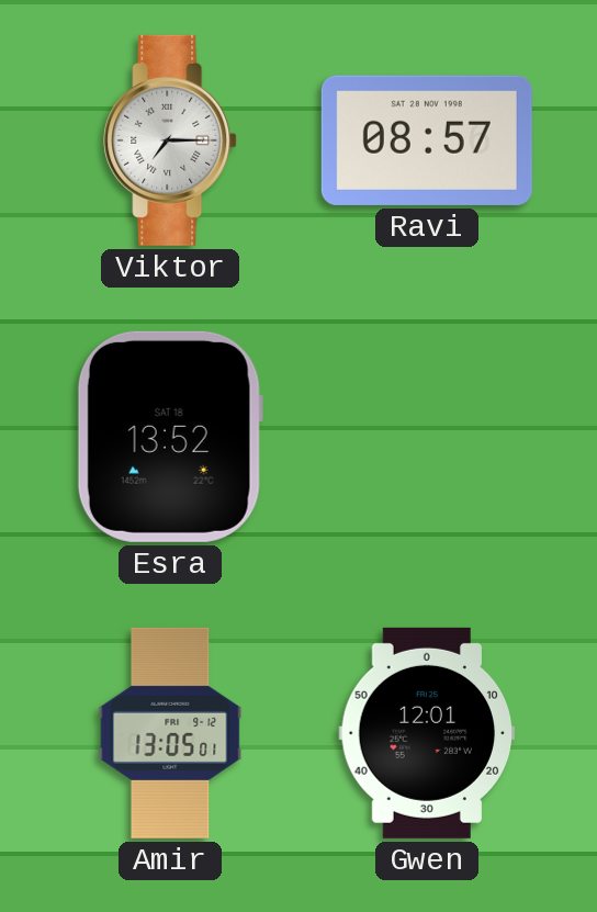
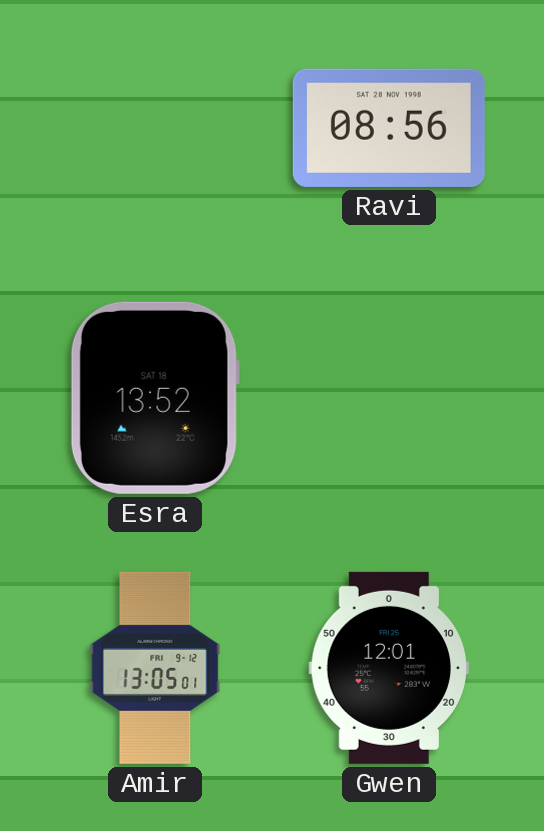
Viktor: 7:15 -> none
Ravi: 08:57 -> 08:56
